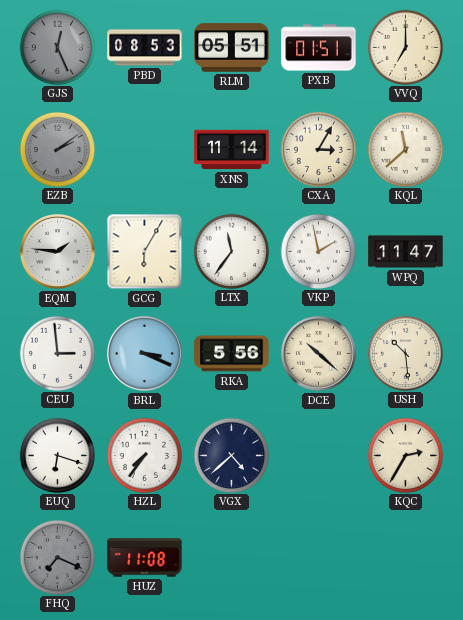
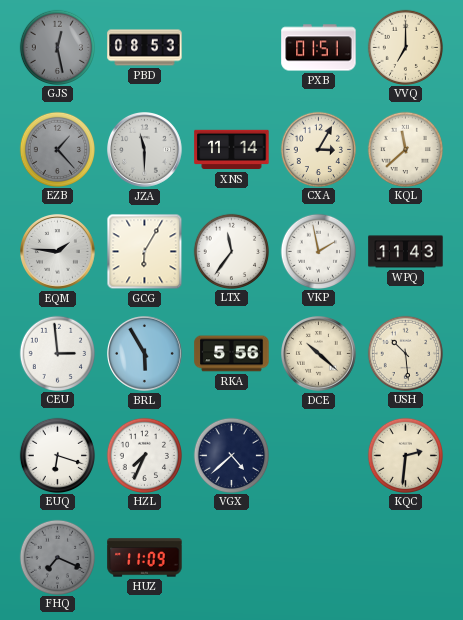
GJS: 12:26 -> 12:28
RLM: 05:51 -> none
EZB: 2:09 -> 1:23
JZA: none -> 11:30
WPQ: 11:47 -> 11:43
BRL: 3:19 -> 5:55
HZL: 7:36 -> 7:34
KQC: 2:35 -> 2:31
HUZ: 11:08 -> 11:09
